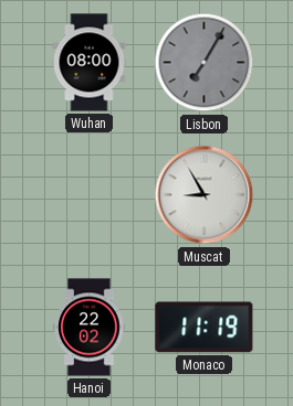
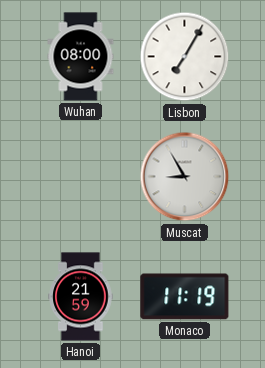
Lisbon dial: grey -> white
Hanoi: 22:02 -> 21:59
